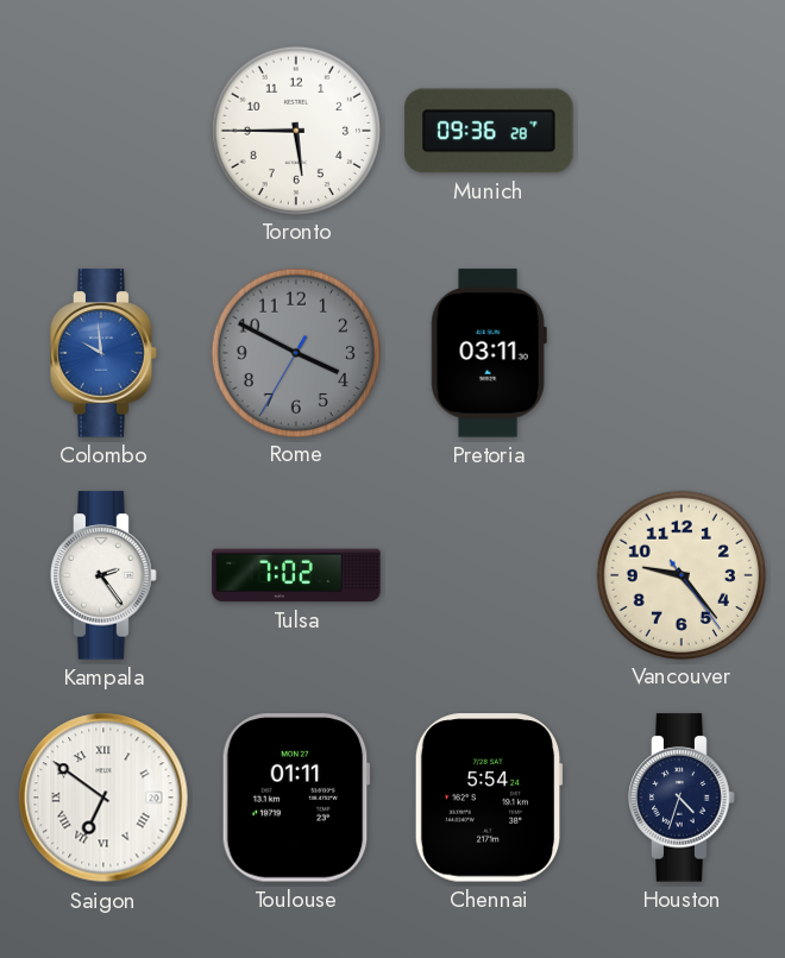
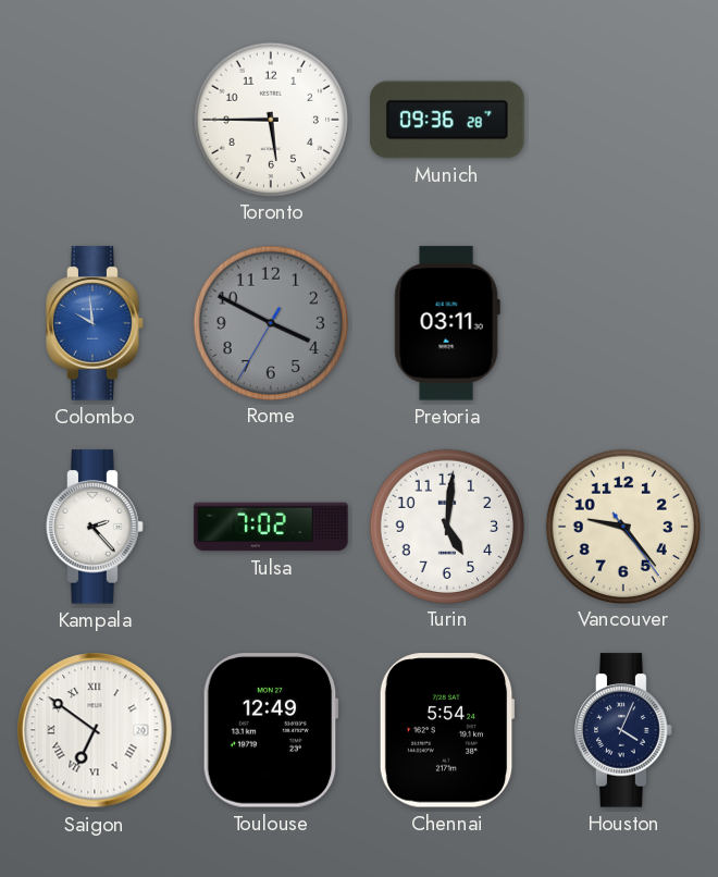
Kampala: 2:24 -> 2:23
Turin: none -> 5:01
Toulouse: 01:11 -> 12:49
Houston: 4:33 -> 4:04
